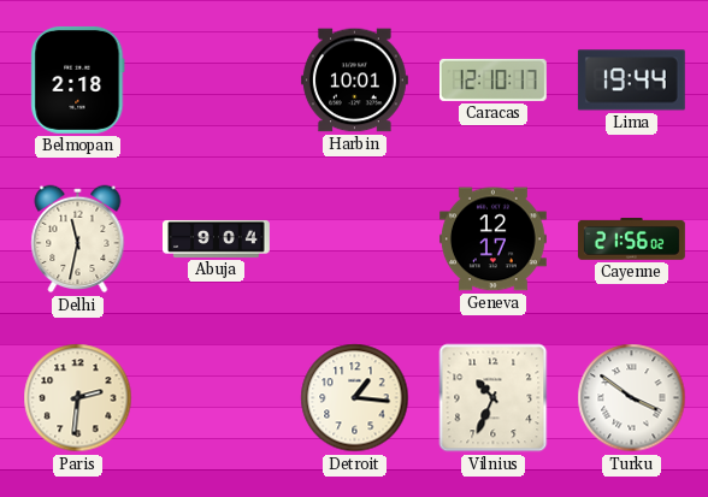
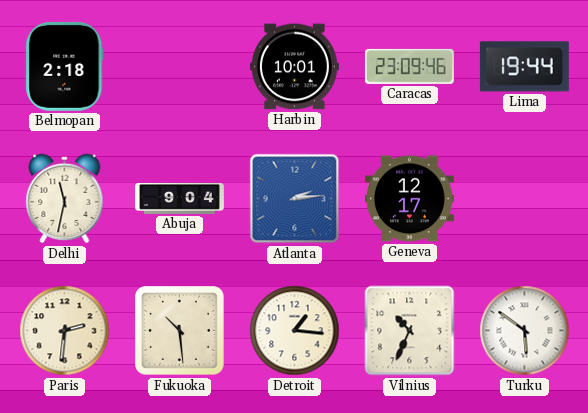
Caracas: 12:10 -> 23:09
Atlanta: none -> 2:14
Cayenne: 21:56 -> none
Fukuoka: none -> 10:29
Turku: 3:51 -> 5:51
